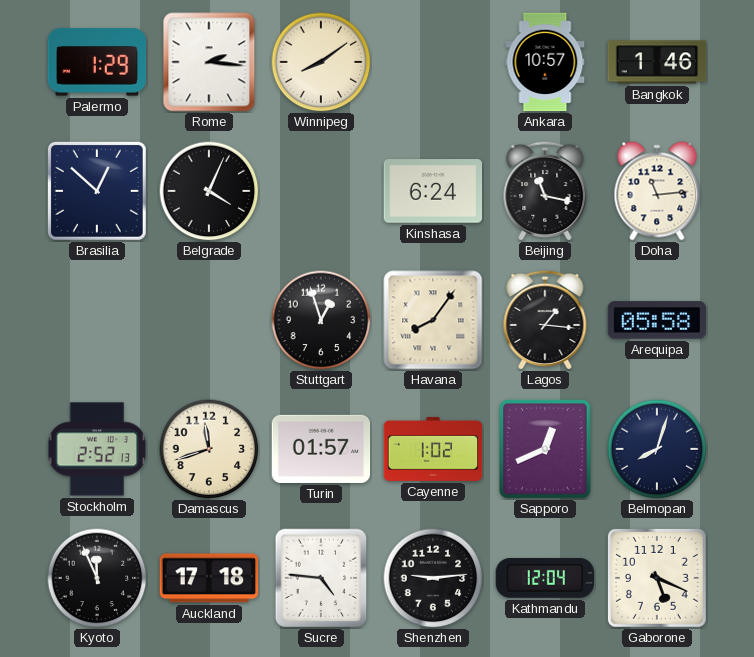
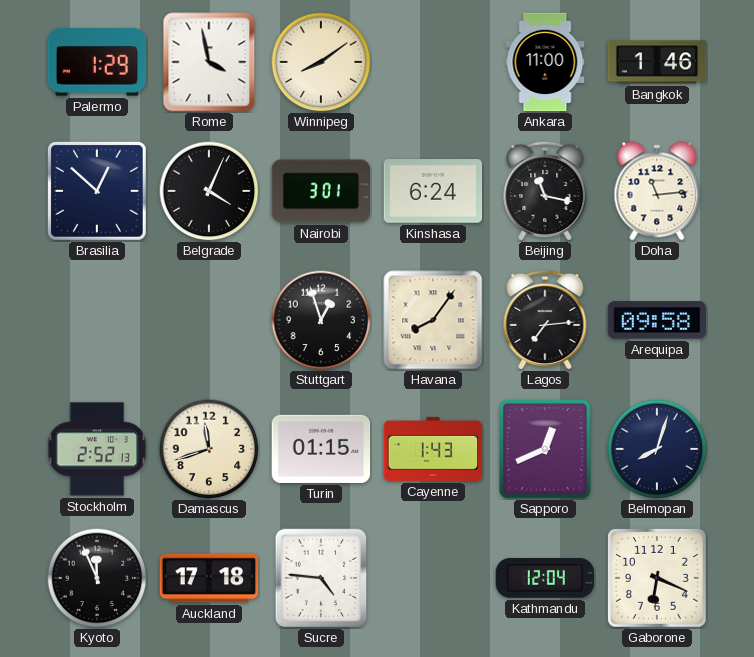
Rome: 2:16 -> 3:58
Ankara: 10:57 -> 11:00
Nairobi: none -> 3:01
Lagos: 1:16 -> 7:14
Arequipa: 05:58 -> 09:58
Turin: 01:57 -> 01:15
Cayenne: 1:02 -> 1:43
Shenzhen: 9:14 -> none
Gaborone: 5:19 -> 6:19
